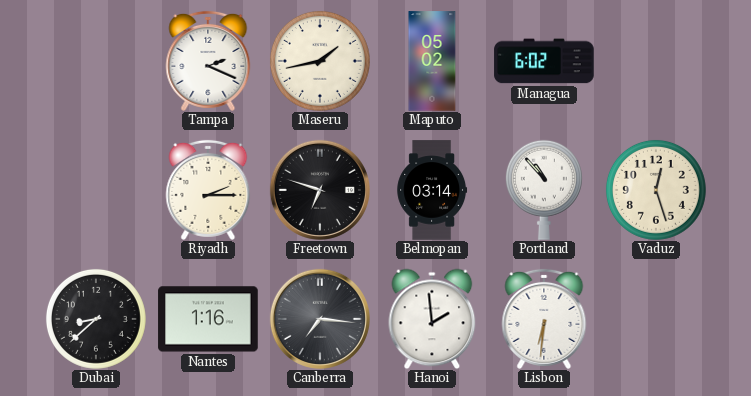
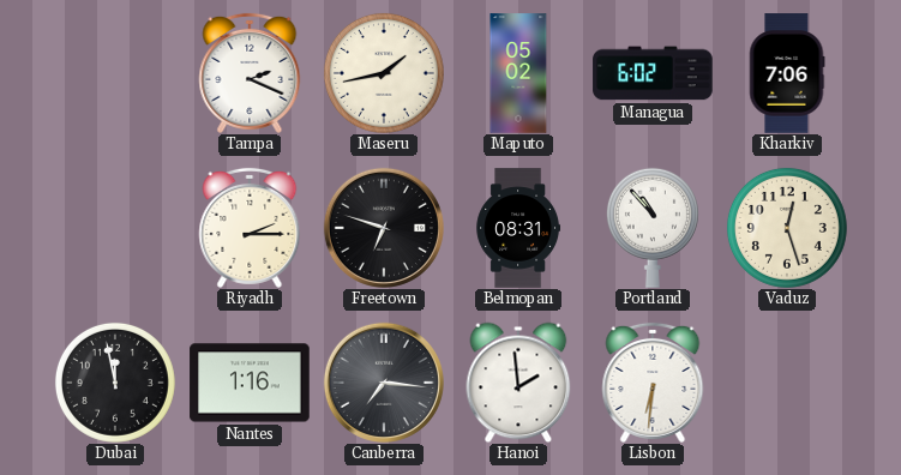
Kharkiv: none -> 7:06
Belmopan: 03:14 -> 08:31
Dubai: 8:38 -> 11:58
